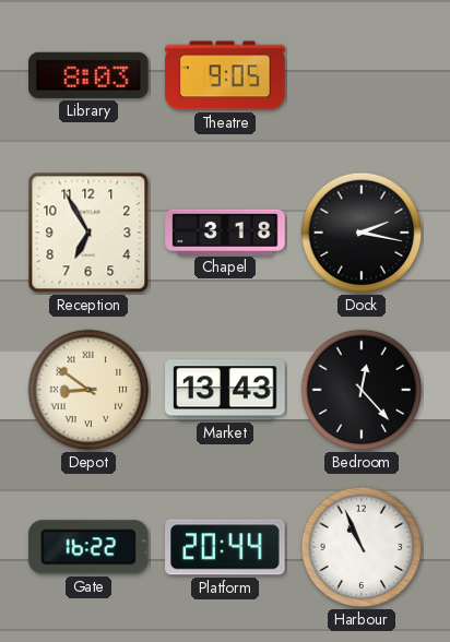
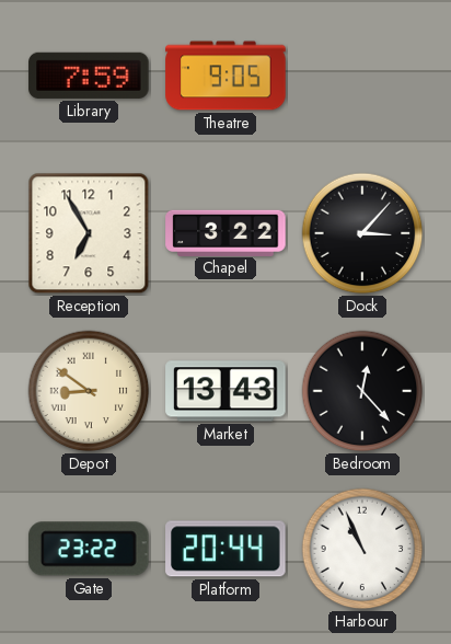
Library: 8:03 -> 7:59
Chapel: 3:18 -> 3:22
Dock: 2:17 -> 3:07
Gate: 16:22 -> 23:22
